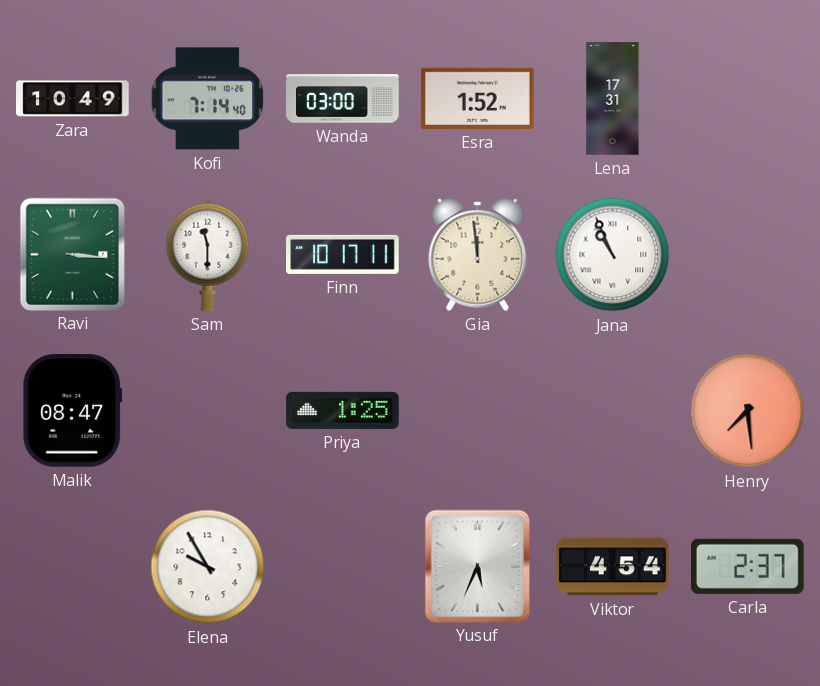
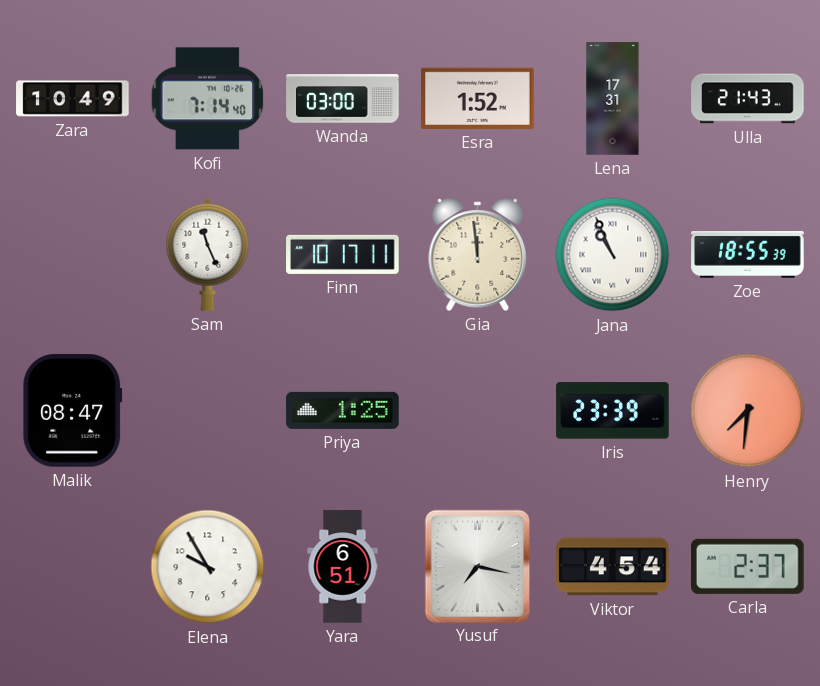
Ulla: none -> 21:43
Ravi: 3:16 -> none
Sam: 11:30 -> 11:26
Zoe: none -> 18:55
Iris: none -> 23:39
Henry: 7:29 -> 7:31
Yara: none -> 6:51
Yusuf: 5:34 -> 7:17
